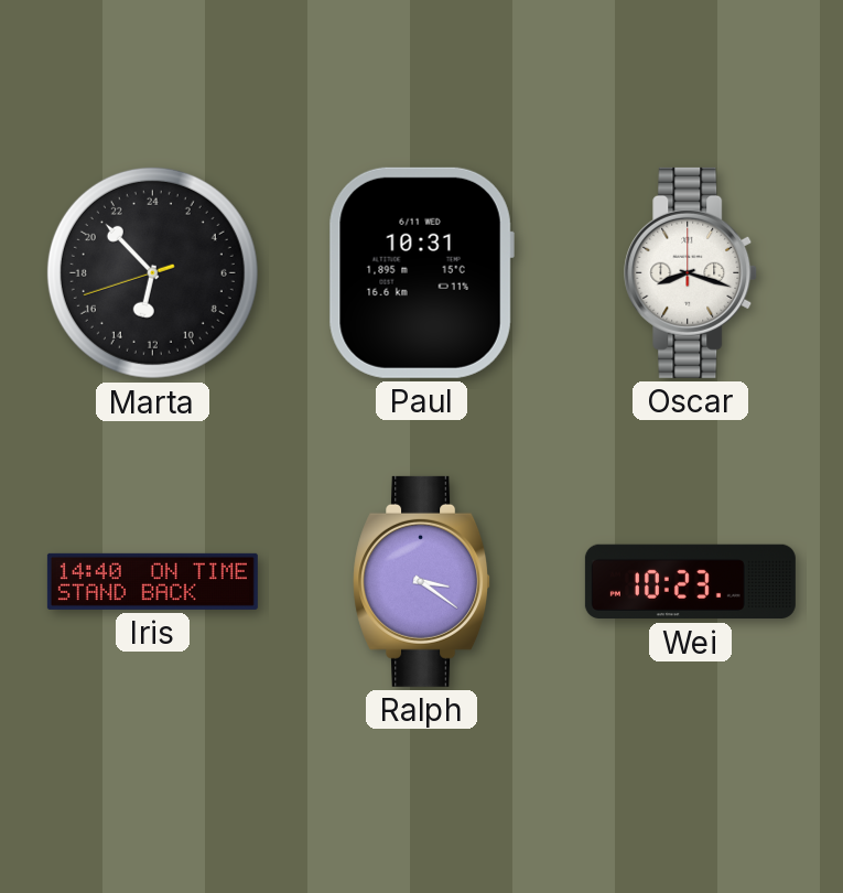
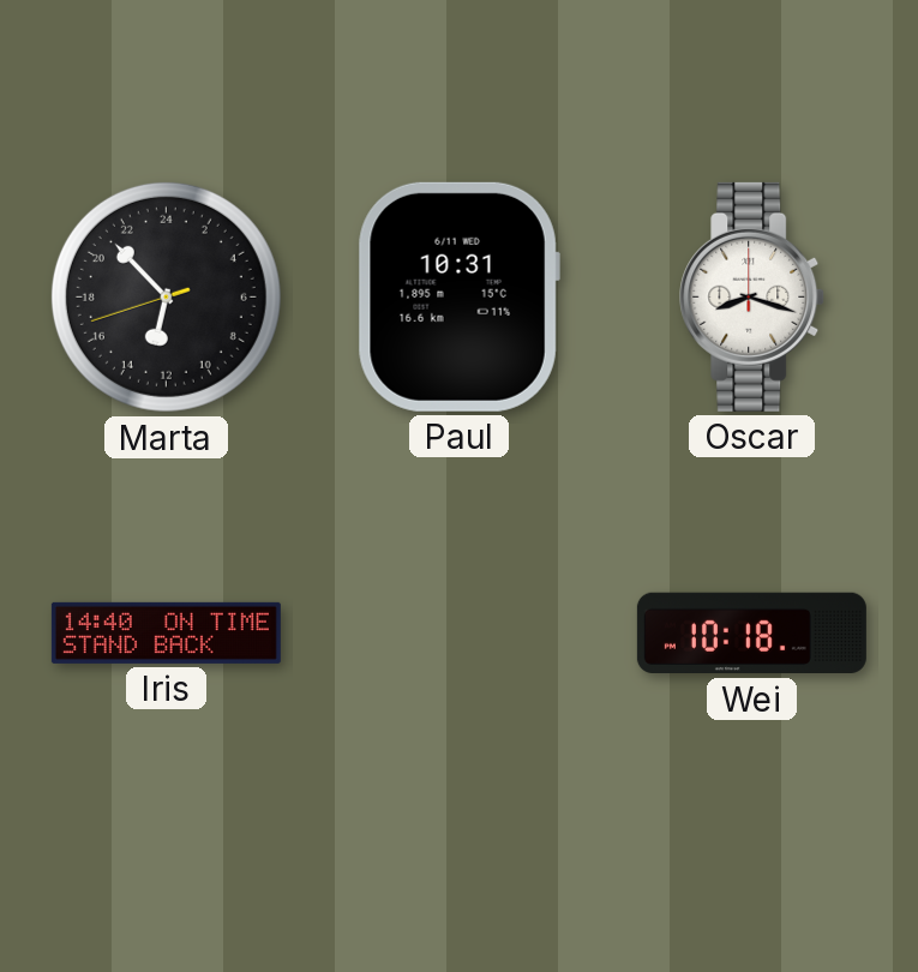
Ralph: 3:21 -> none
Wei: 10:23 -> 10:18
